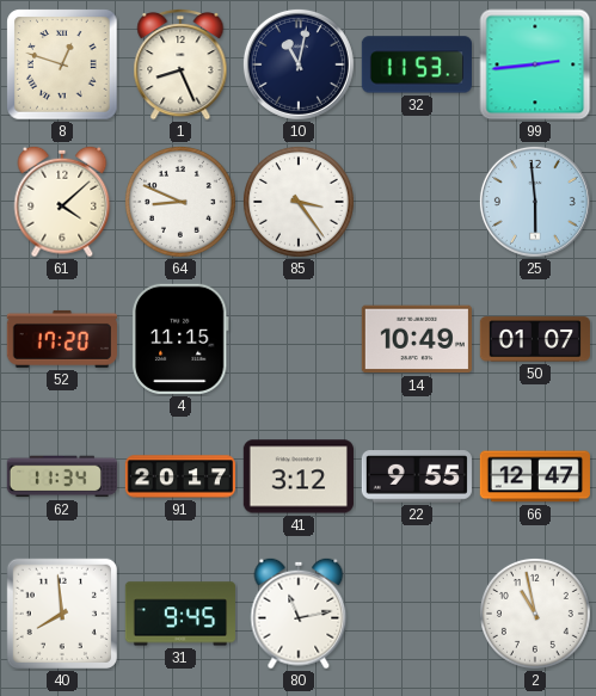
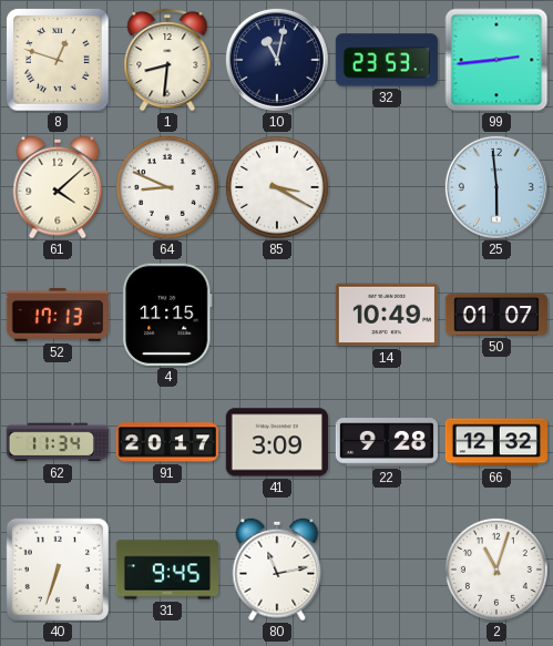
1: 8:26 -> 8:31
32: 11:53 -> 23:53
85: 3:24 -> 3:20
52: 17:20 -> 17:13
41: 3:12 -> 3:09
22: 9:55 -> 9:28
66: 12:47 -> 12:32
40: 7:59 -> 6:33
2: 10:58 -> 11:03
